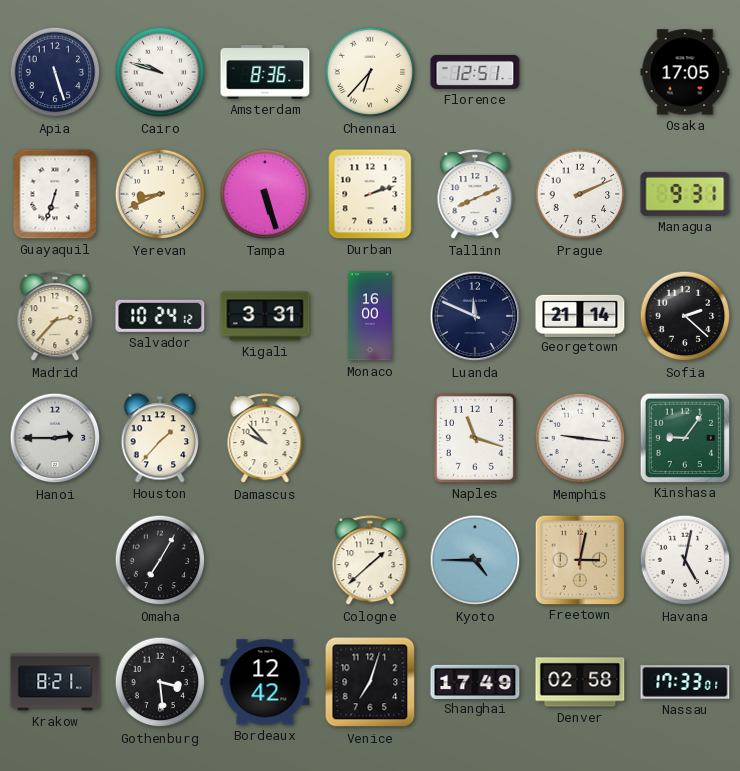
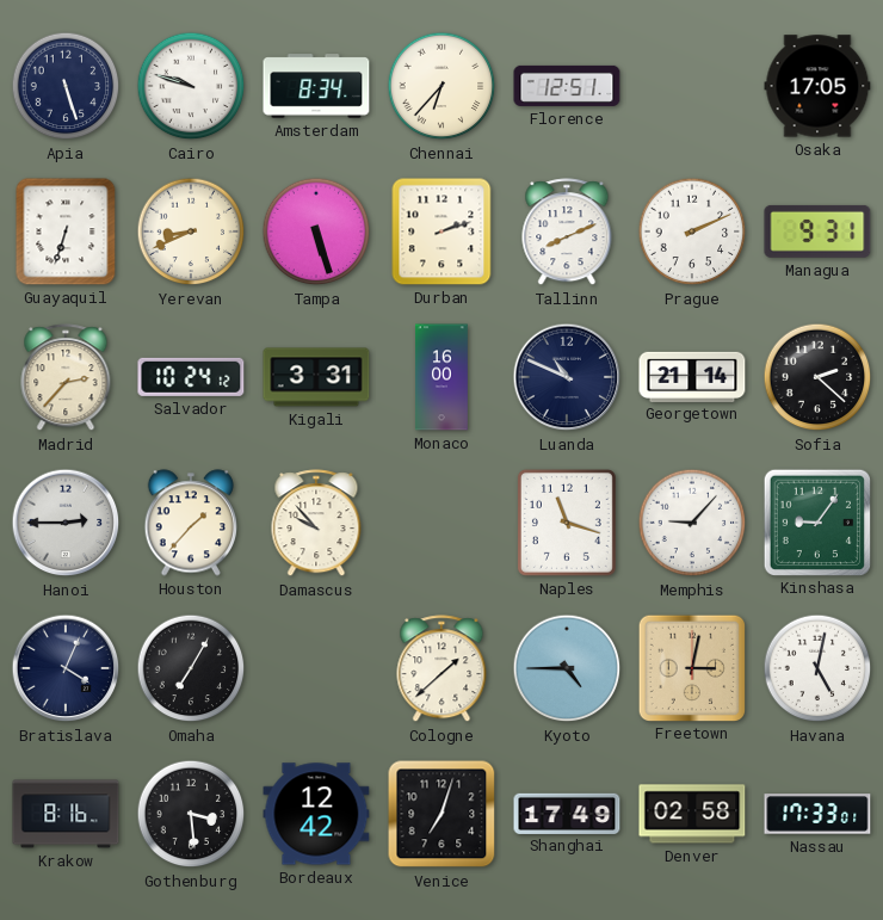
Amsterdam: 8:36 -> 8:34
Luanda: 11:49 -> 10:49
Memphis: 9:16 -> 9:07
Bratislava: none -> 4:04
Krakow: 8:21 -> 8:16
